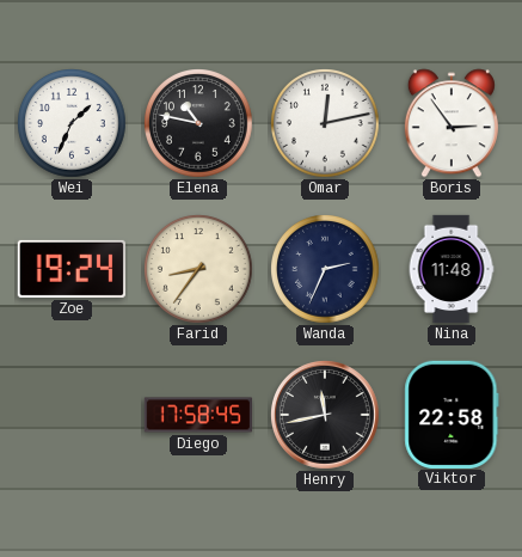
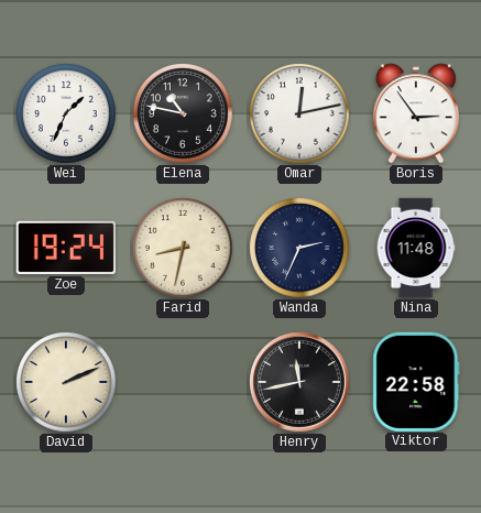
Farid: 8:36 -> 8:32
David: none -> 2:11
Diego: 17:58 -> none
